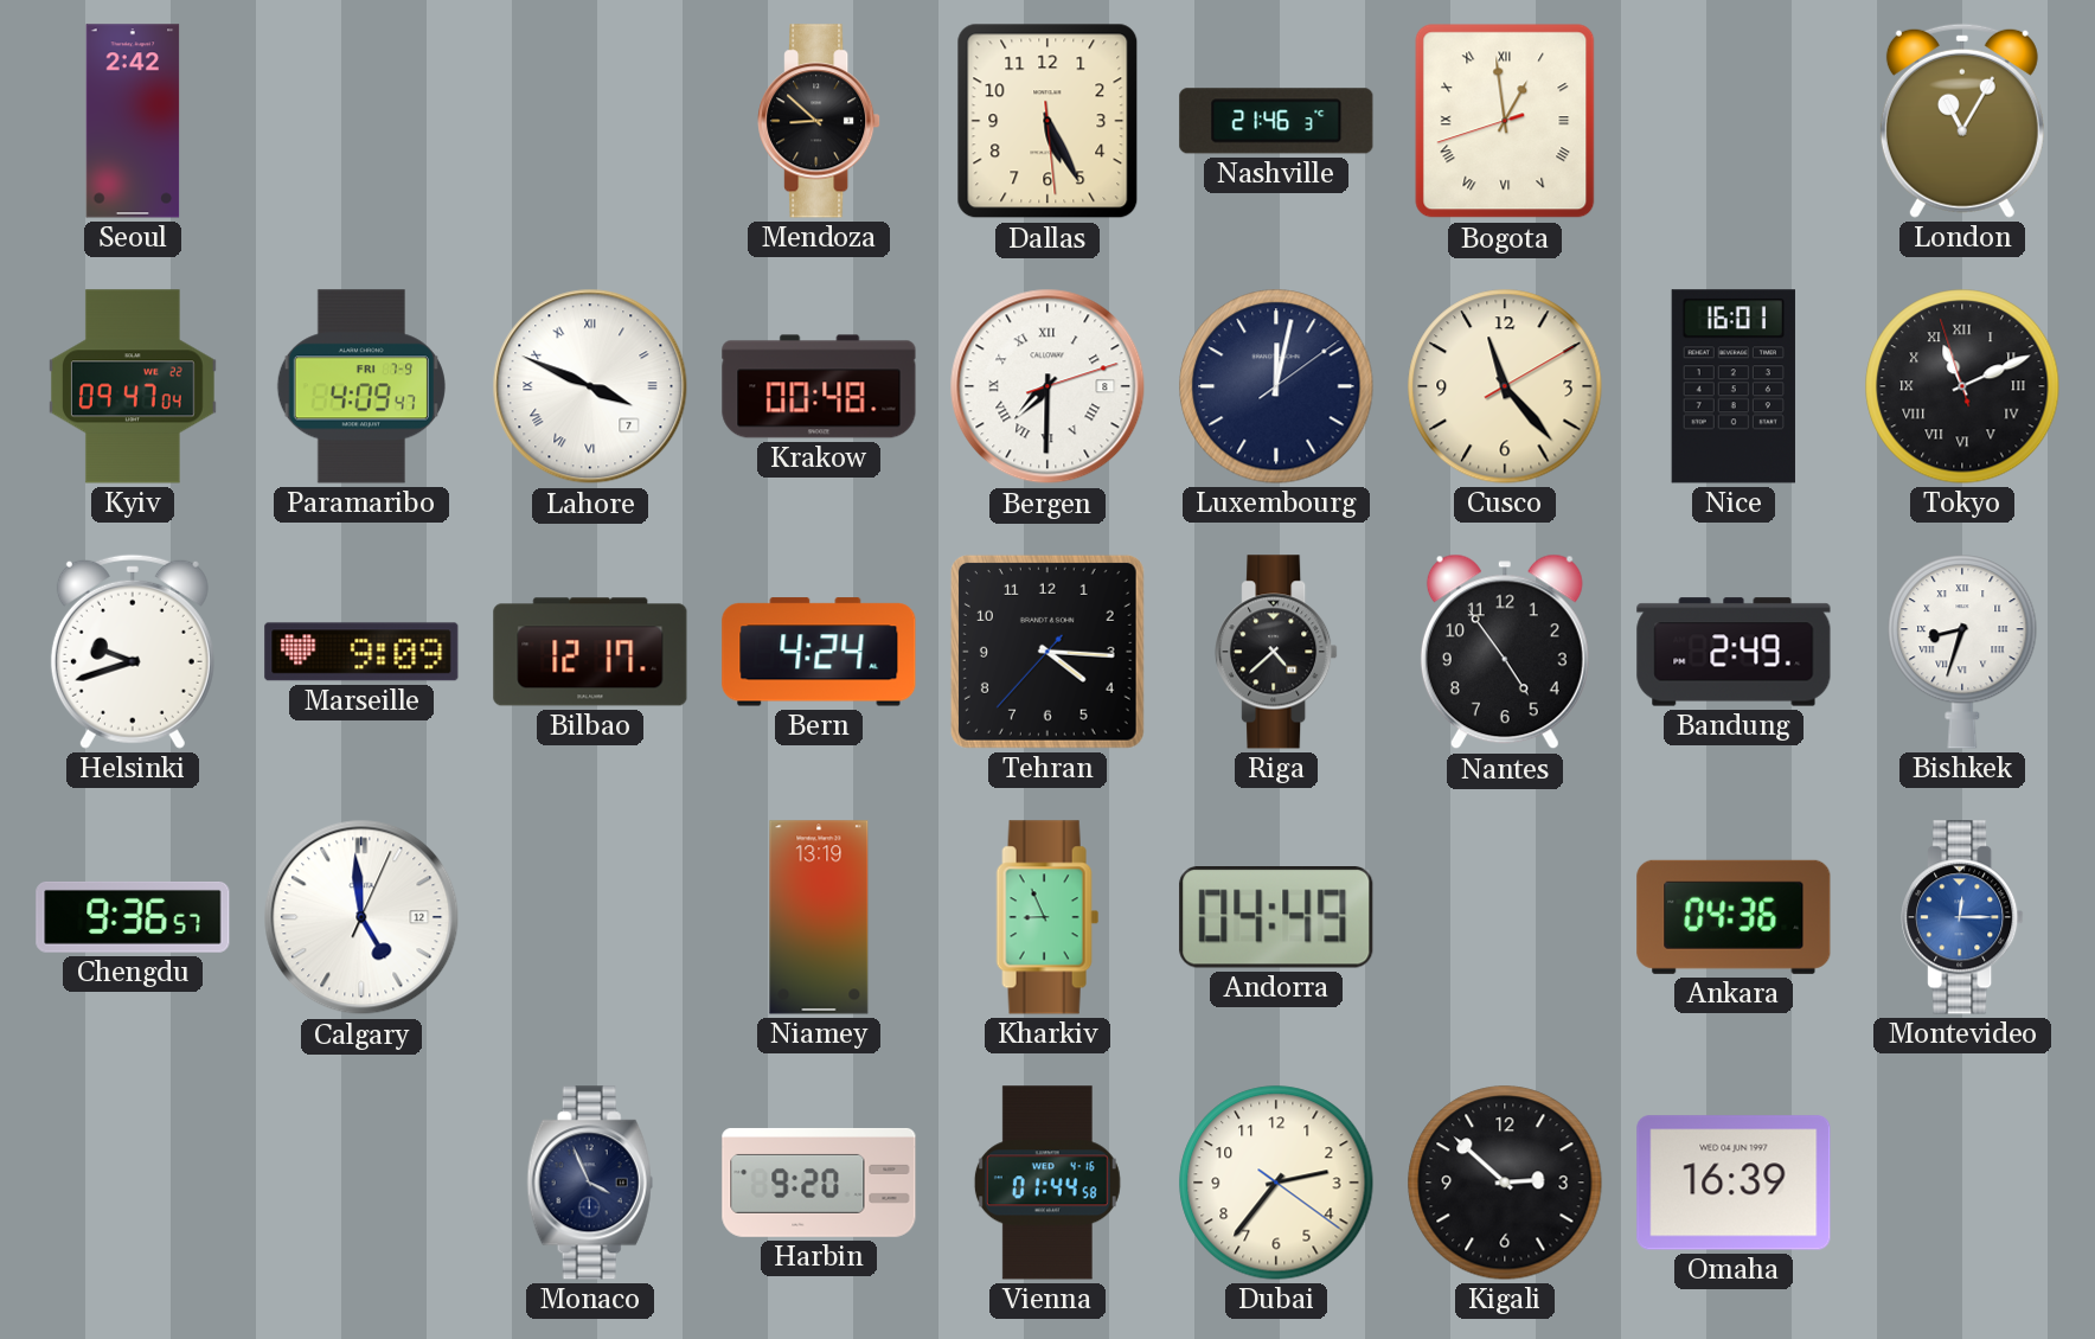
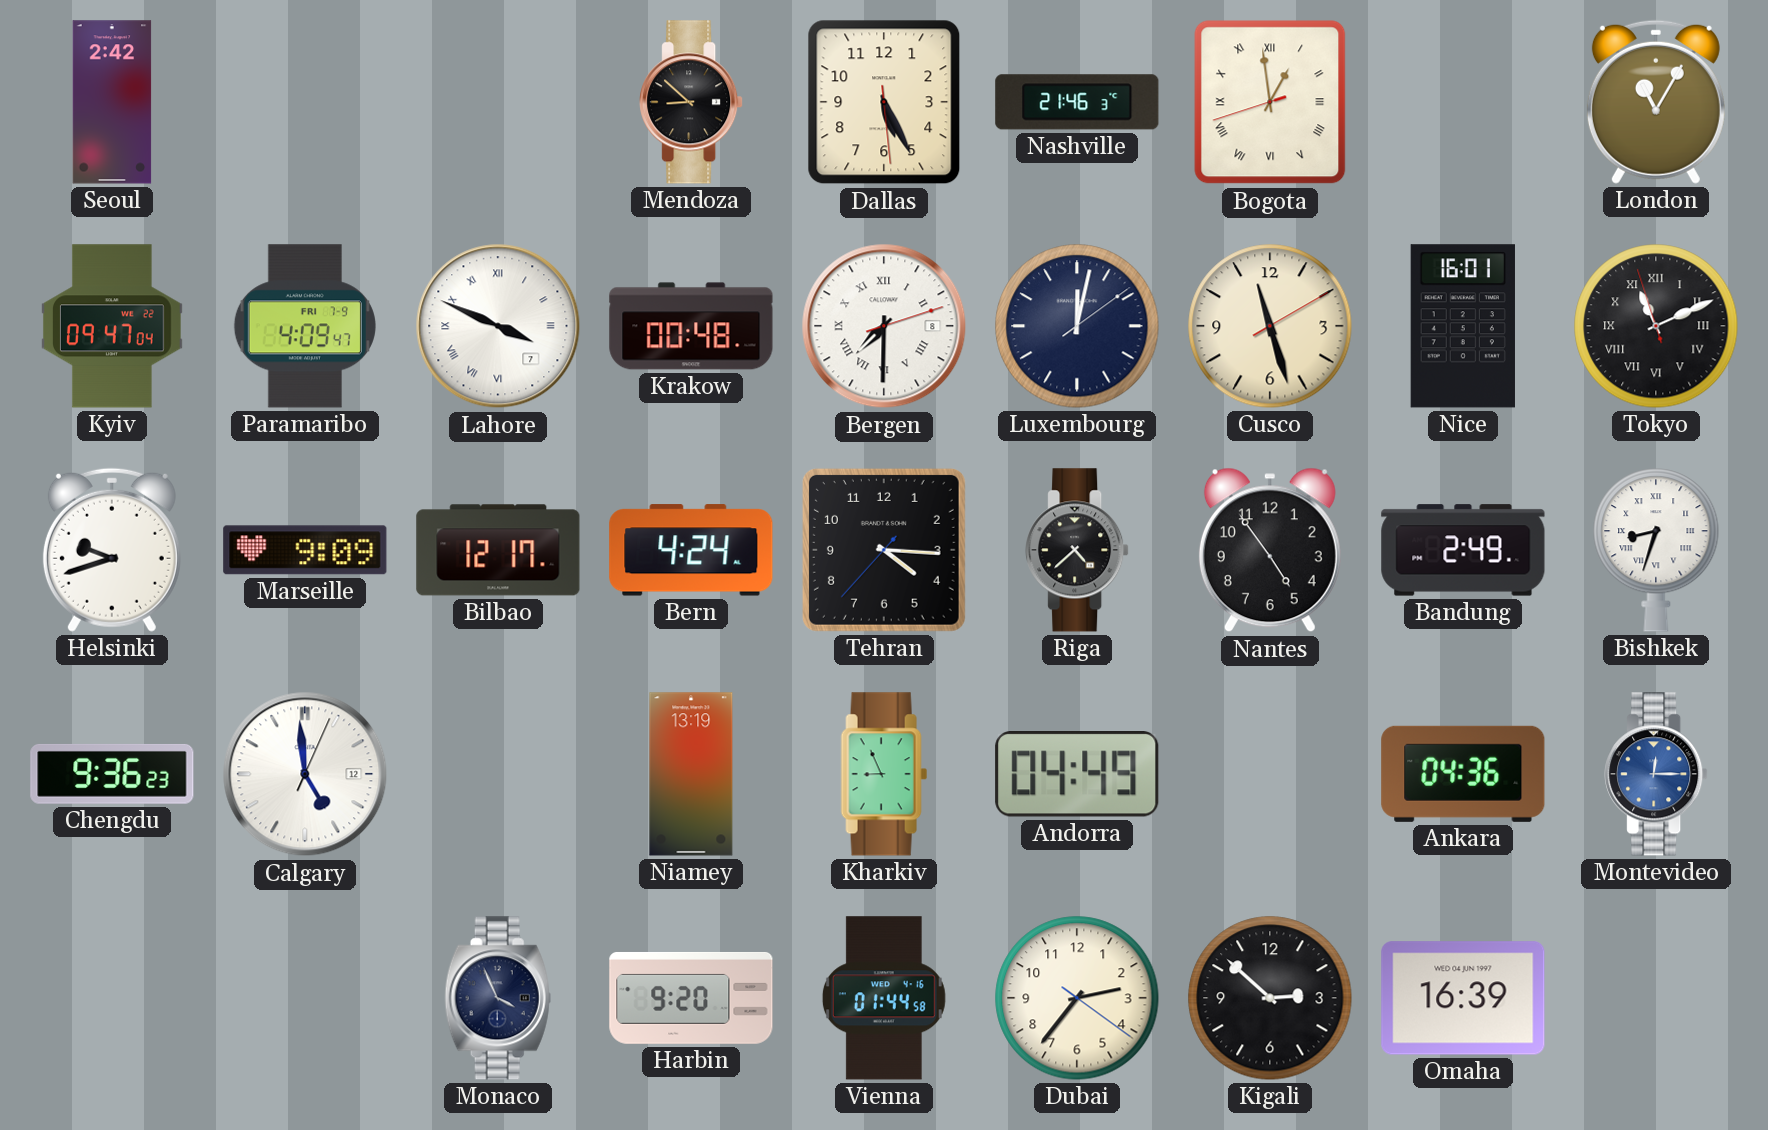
Cusco: 11:23 -> 11:27
Chengdu: 9:36:57 -> 9:36:23
